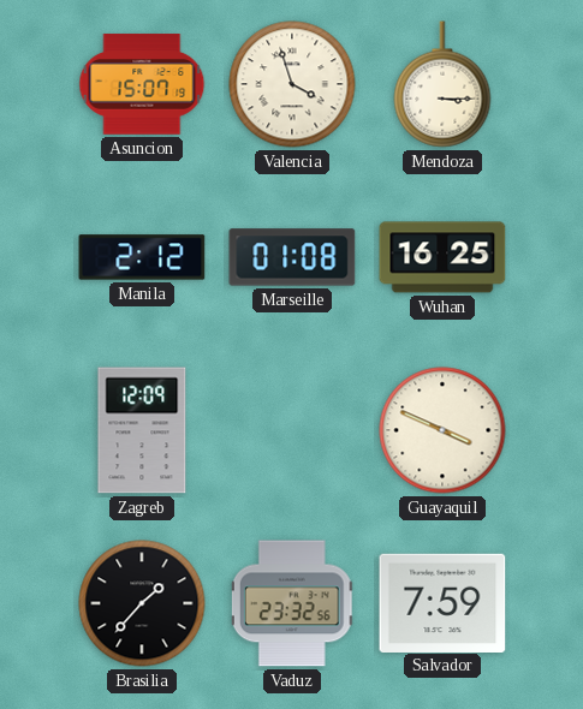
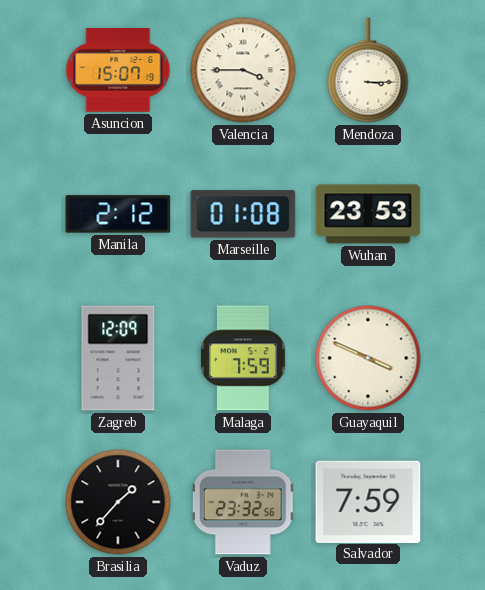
Valencia: 3:57 -> 3:45
Wuhan: 16:25 -> 23:53
Malaga: none -> 7:59
